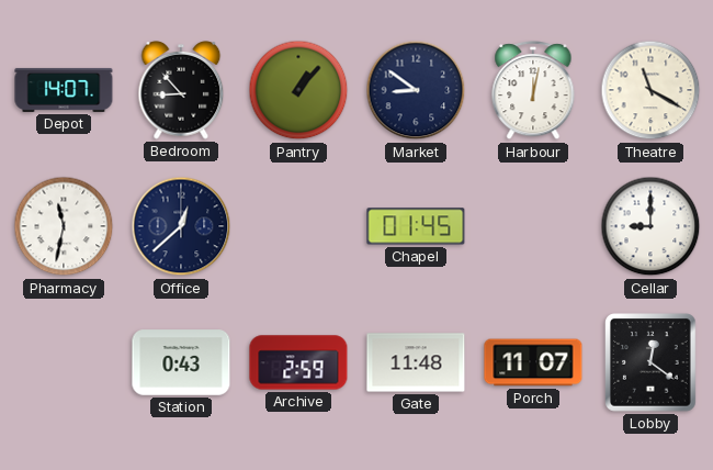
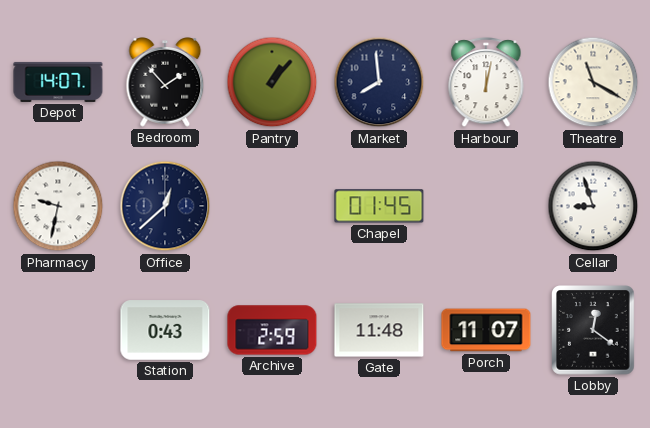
Bedroom: 8:53 -> 1:53
Market: 8:51 -> 7:59
Pharmacy: 11:32 -> 9:32
Cellar: 9:00 -> 8:57
